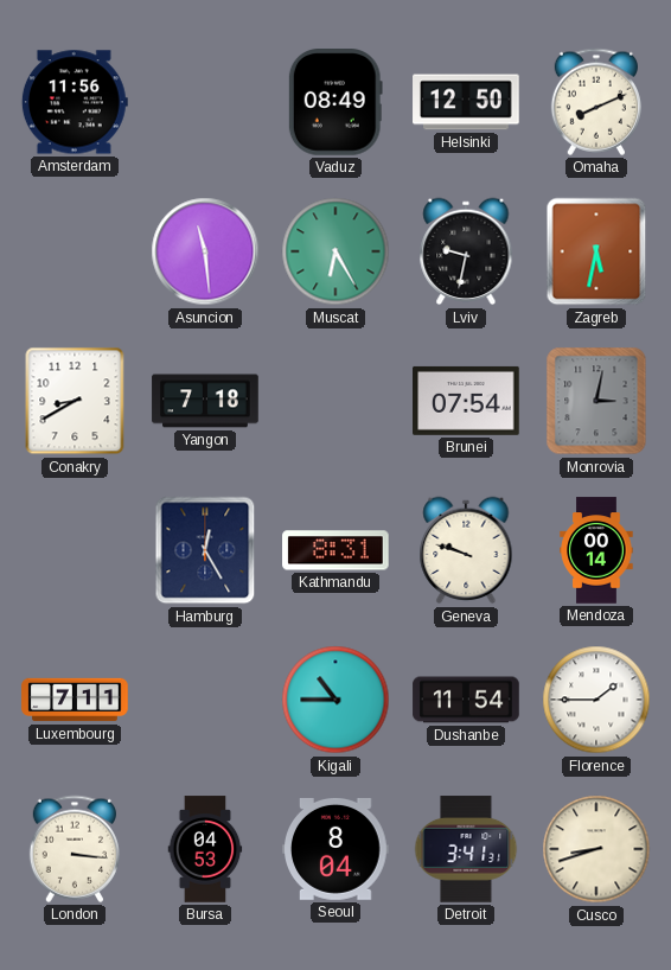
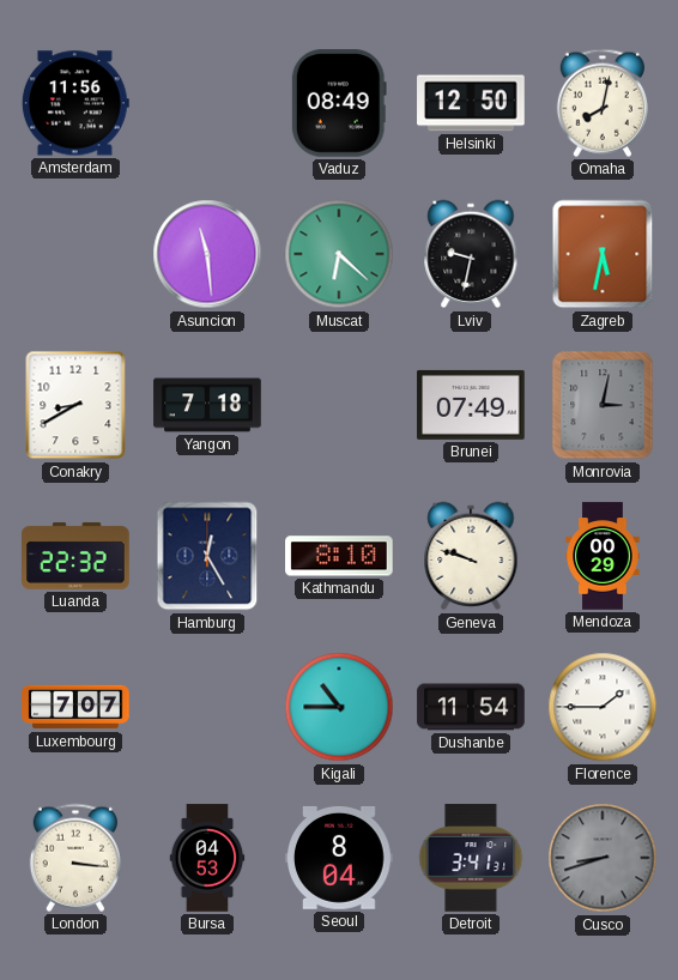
Omaha: 8:11 -> 8:02
Muscat: 6:25 -> 6:22
Brunei: 07:54 -> 07:49
Luanda: none -> 22:32
Kathmandu: 8:31 -> 8:10
Mendoza: 00:14 -> 00:29
Luxembourg: 7:11 -> 7:07
Cusco dial: cream -> grey
